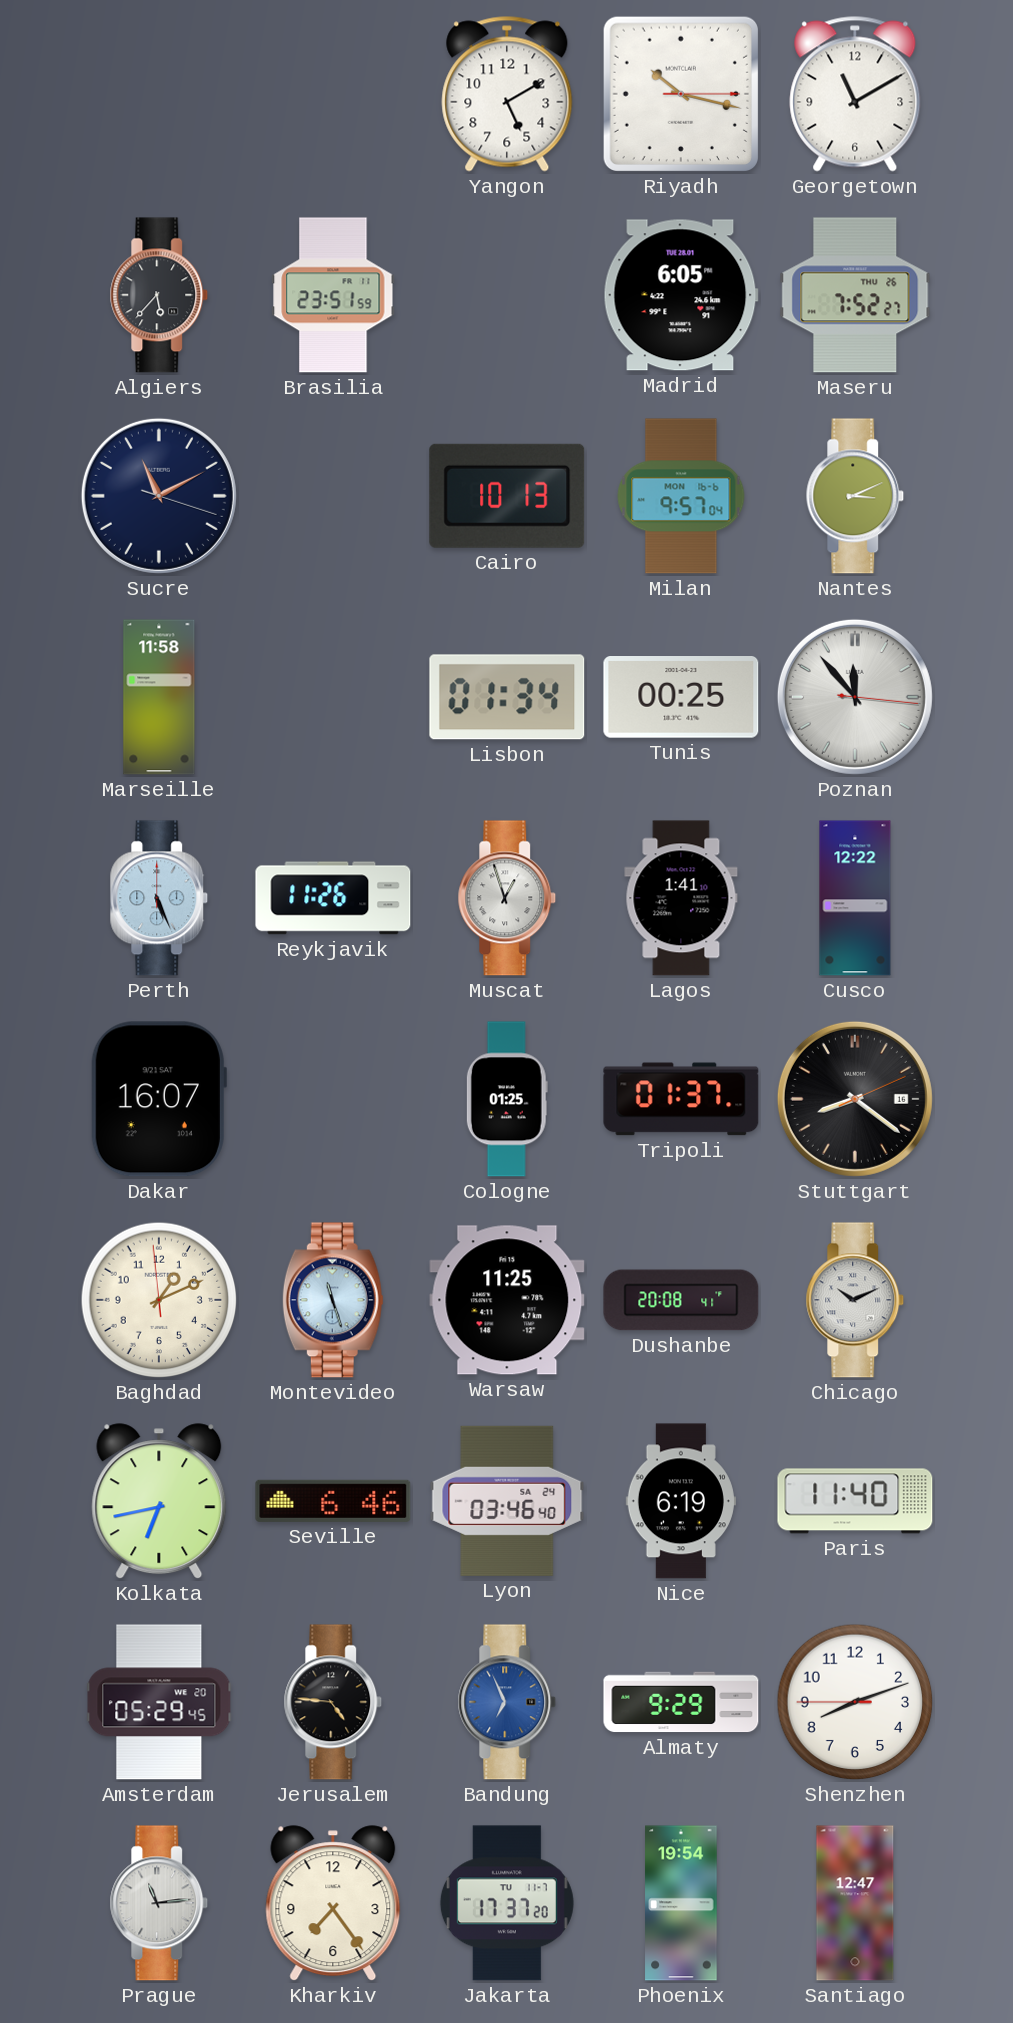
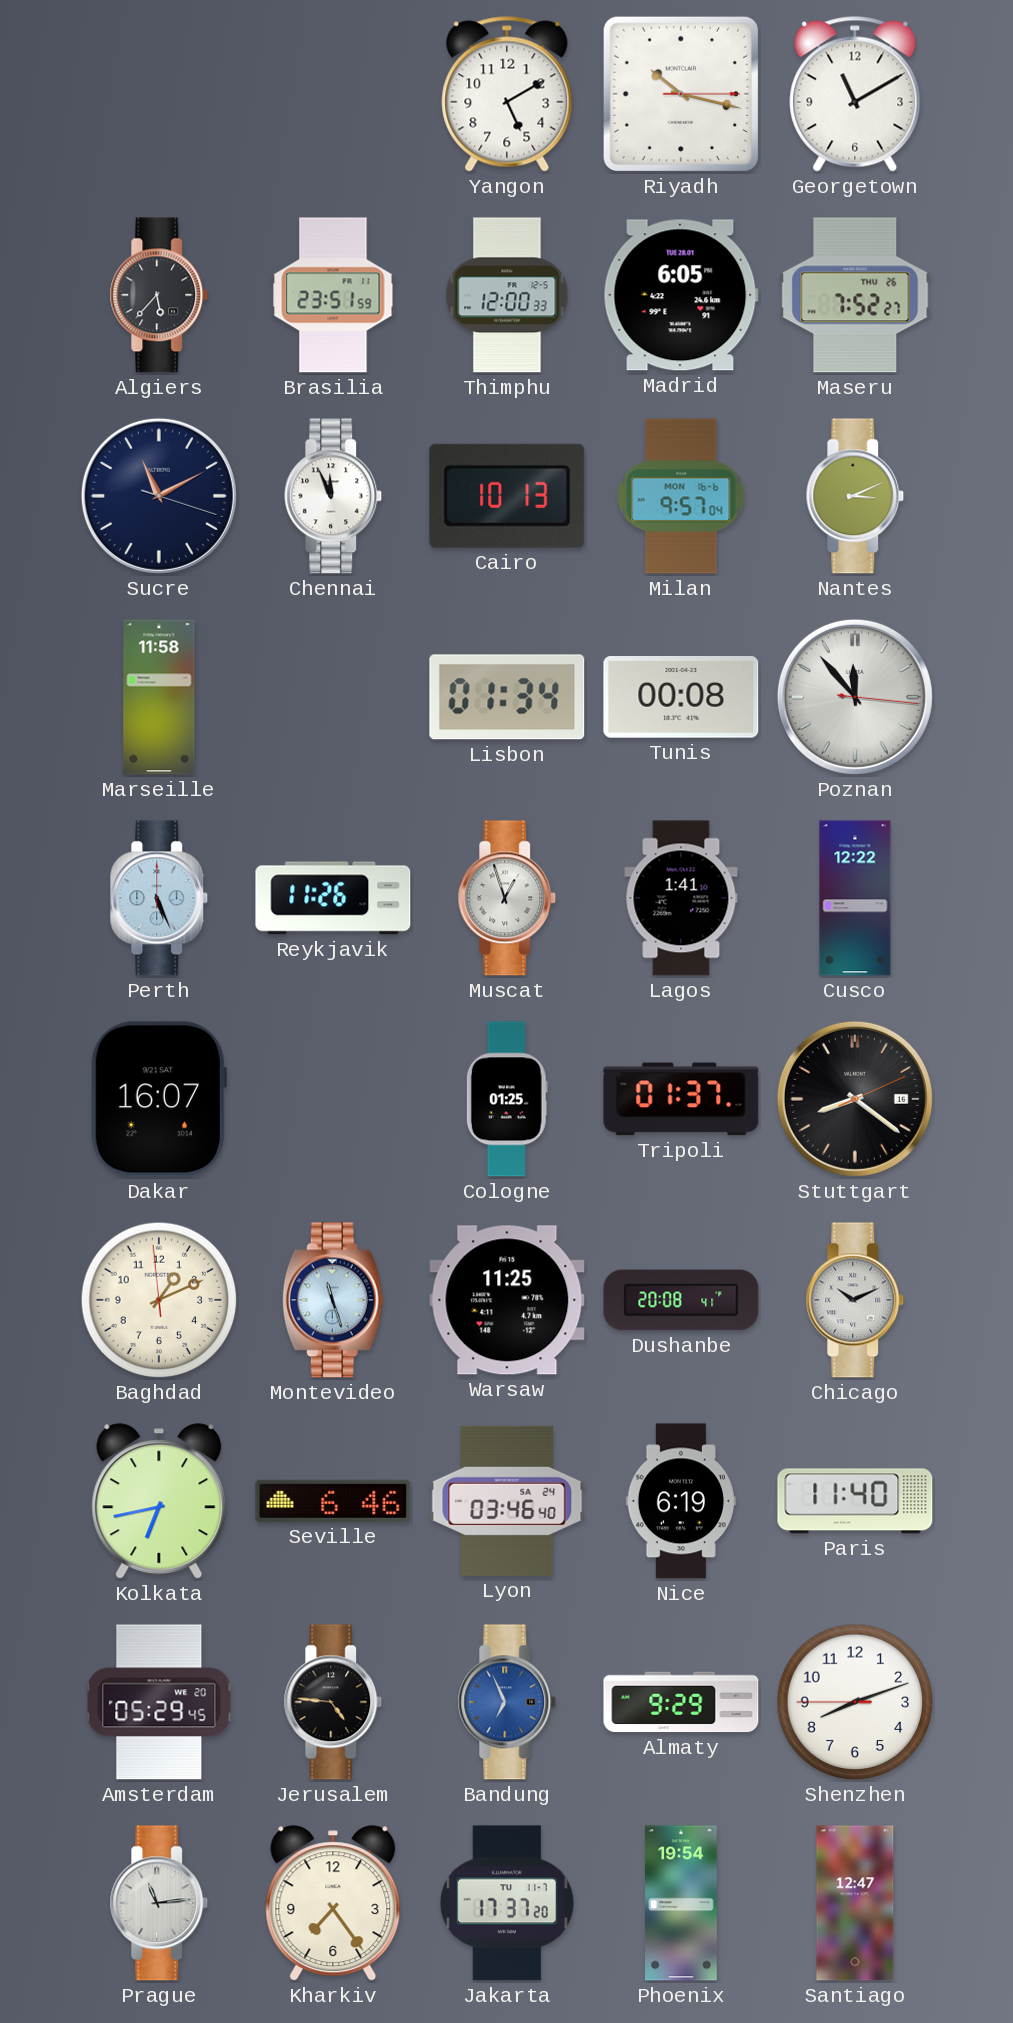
Thimphu: none -> 12:00
Chennai: none -> 11:56
Tunis: 00:25 -> 00:08
